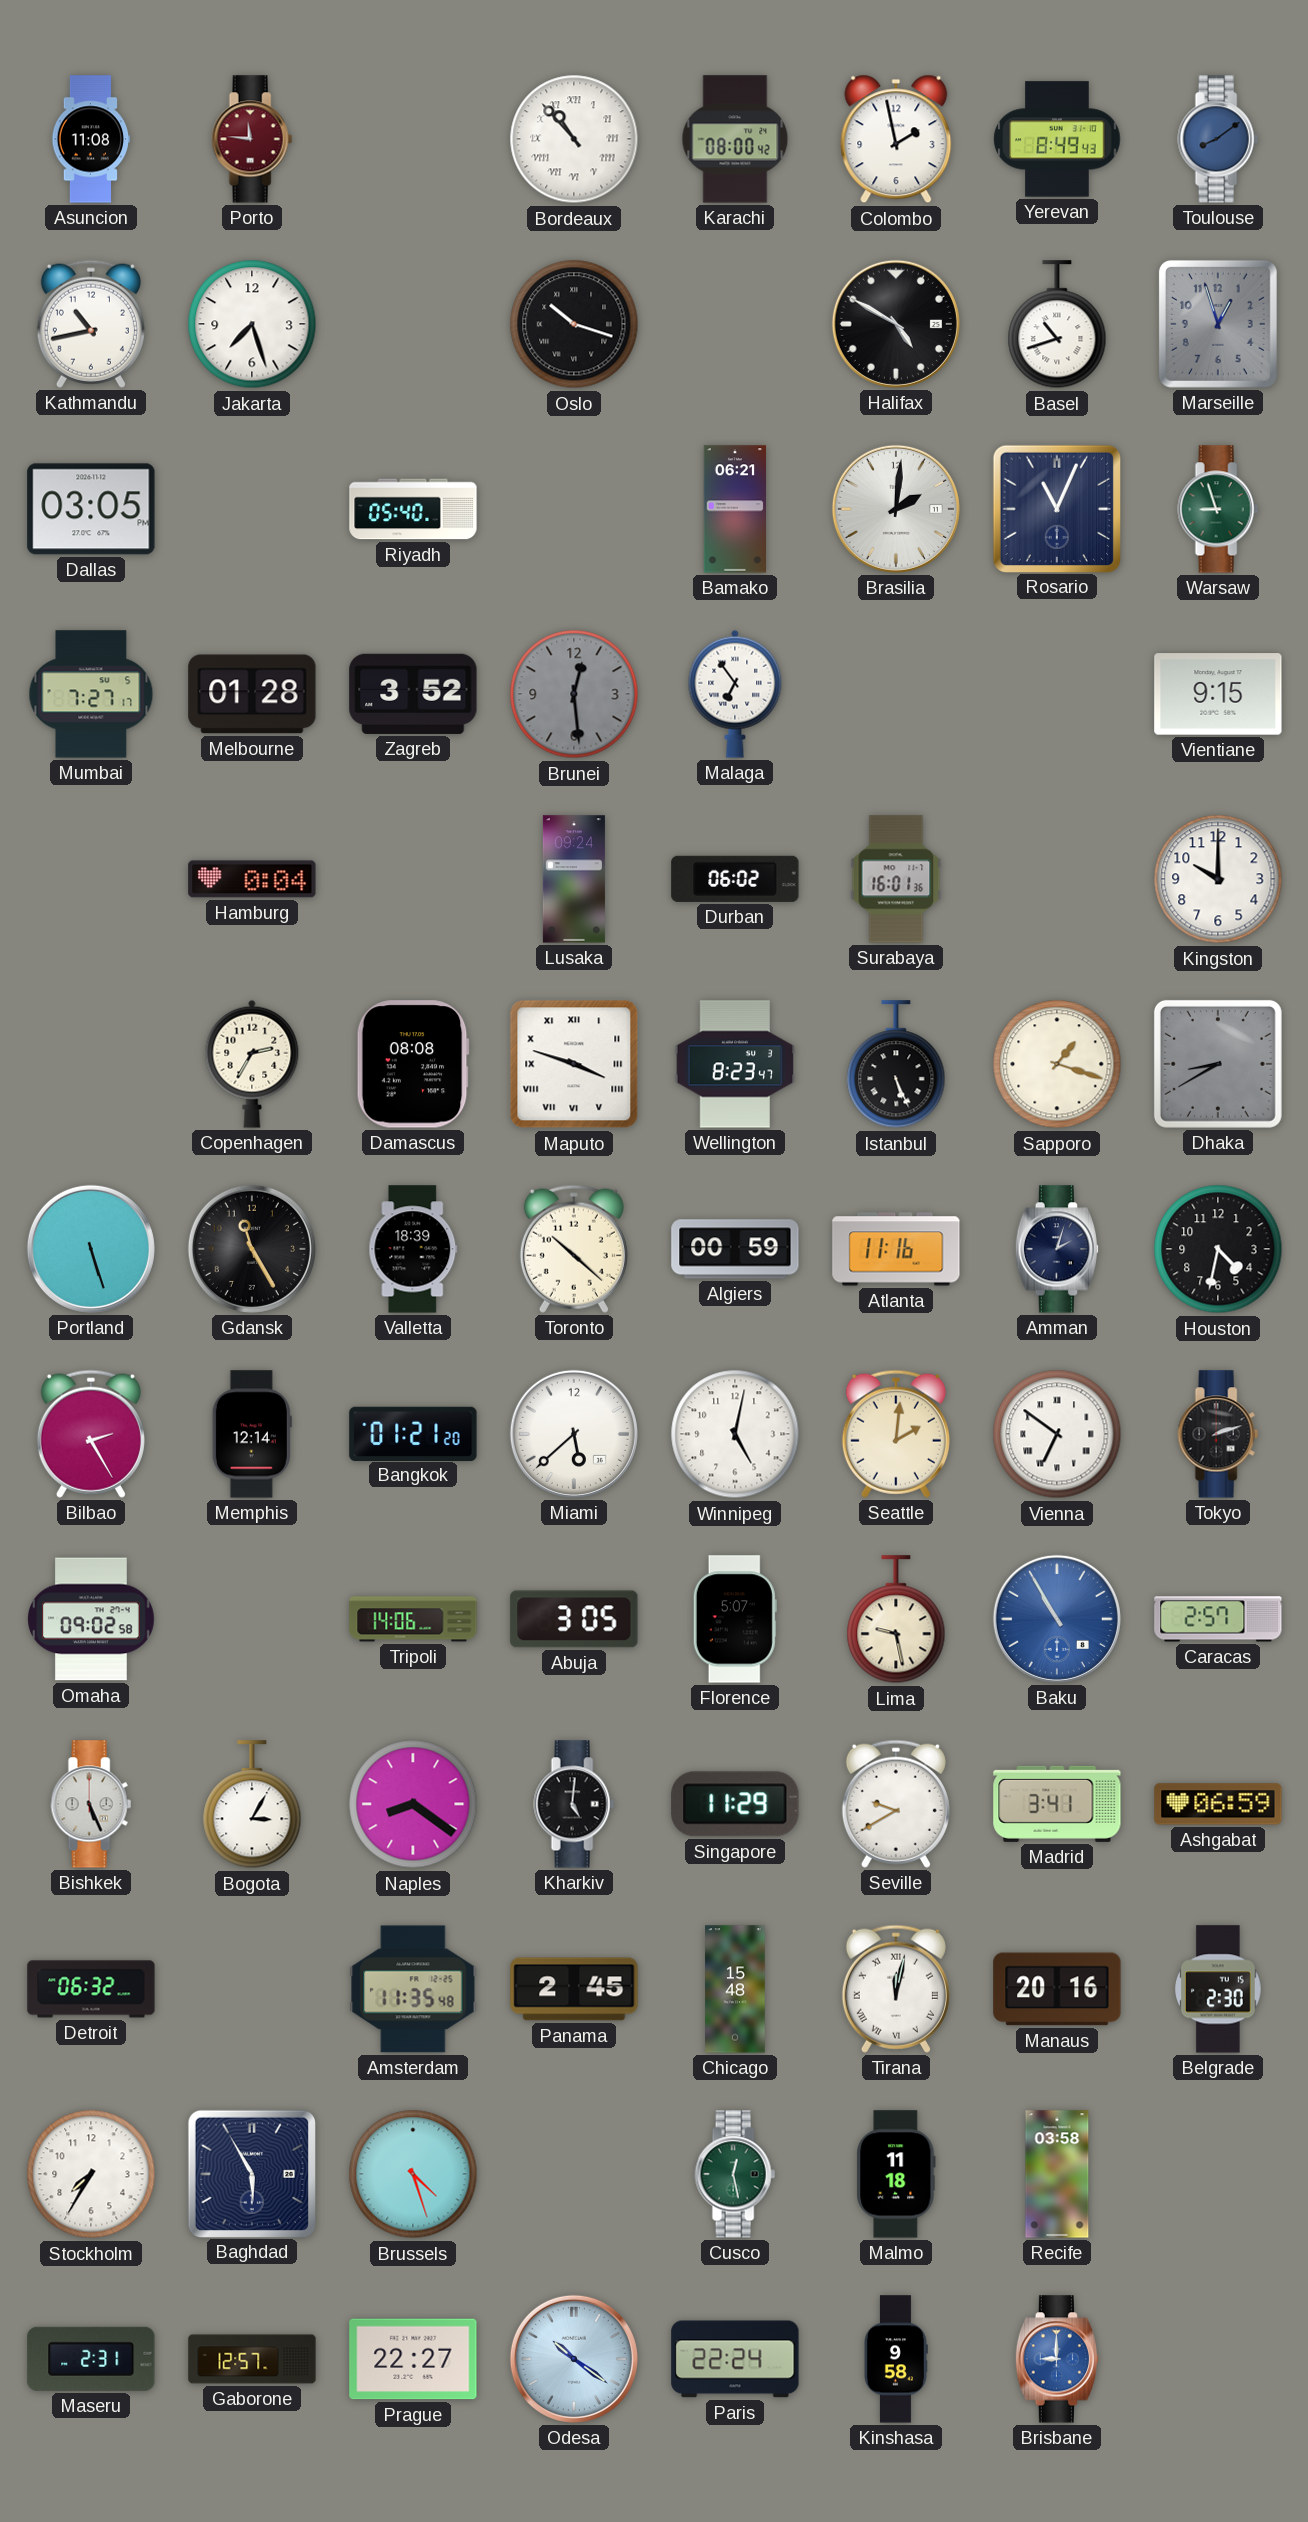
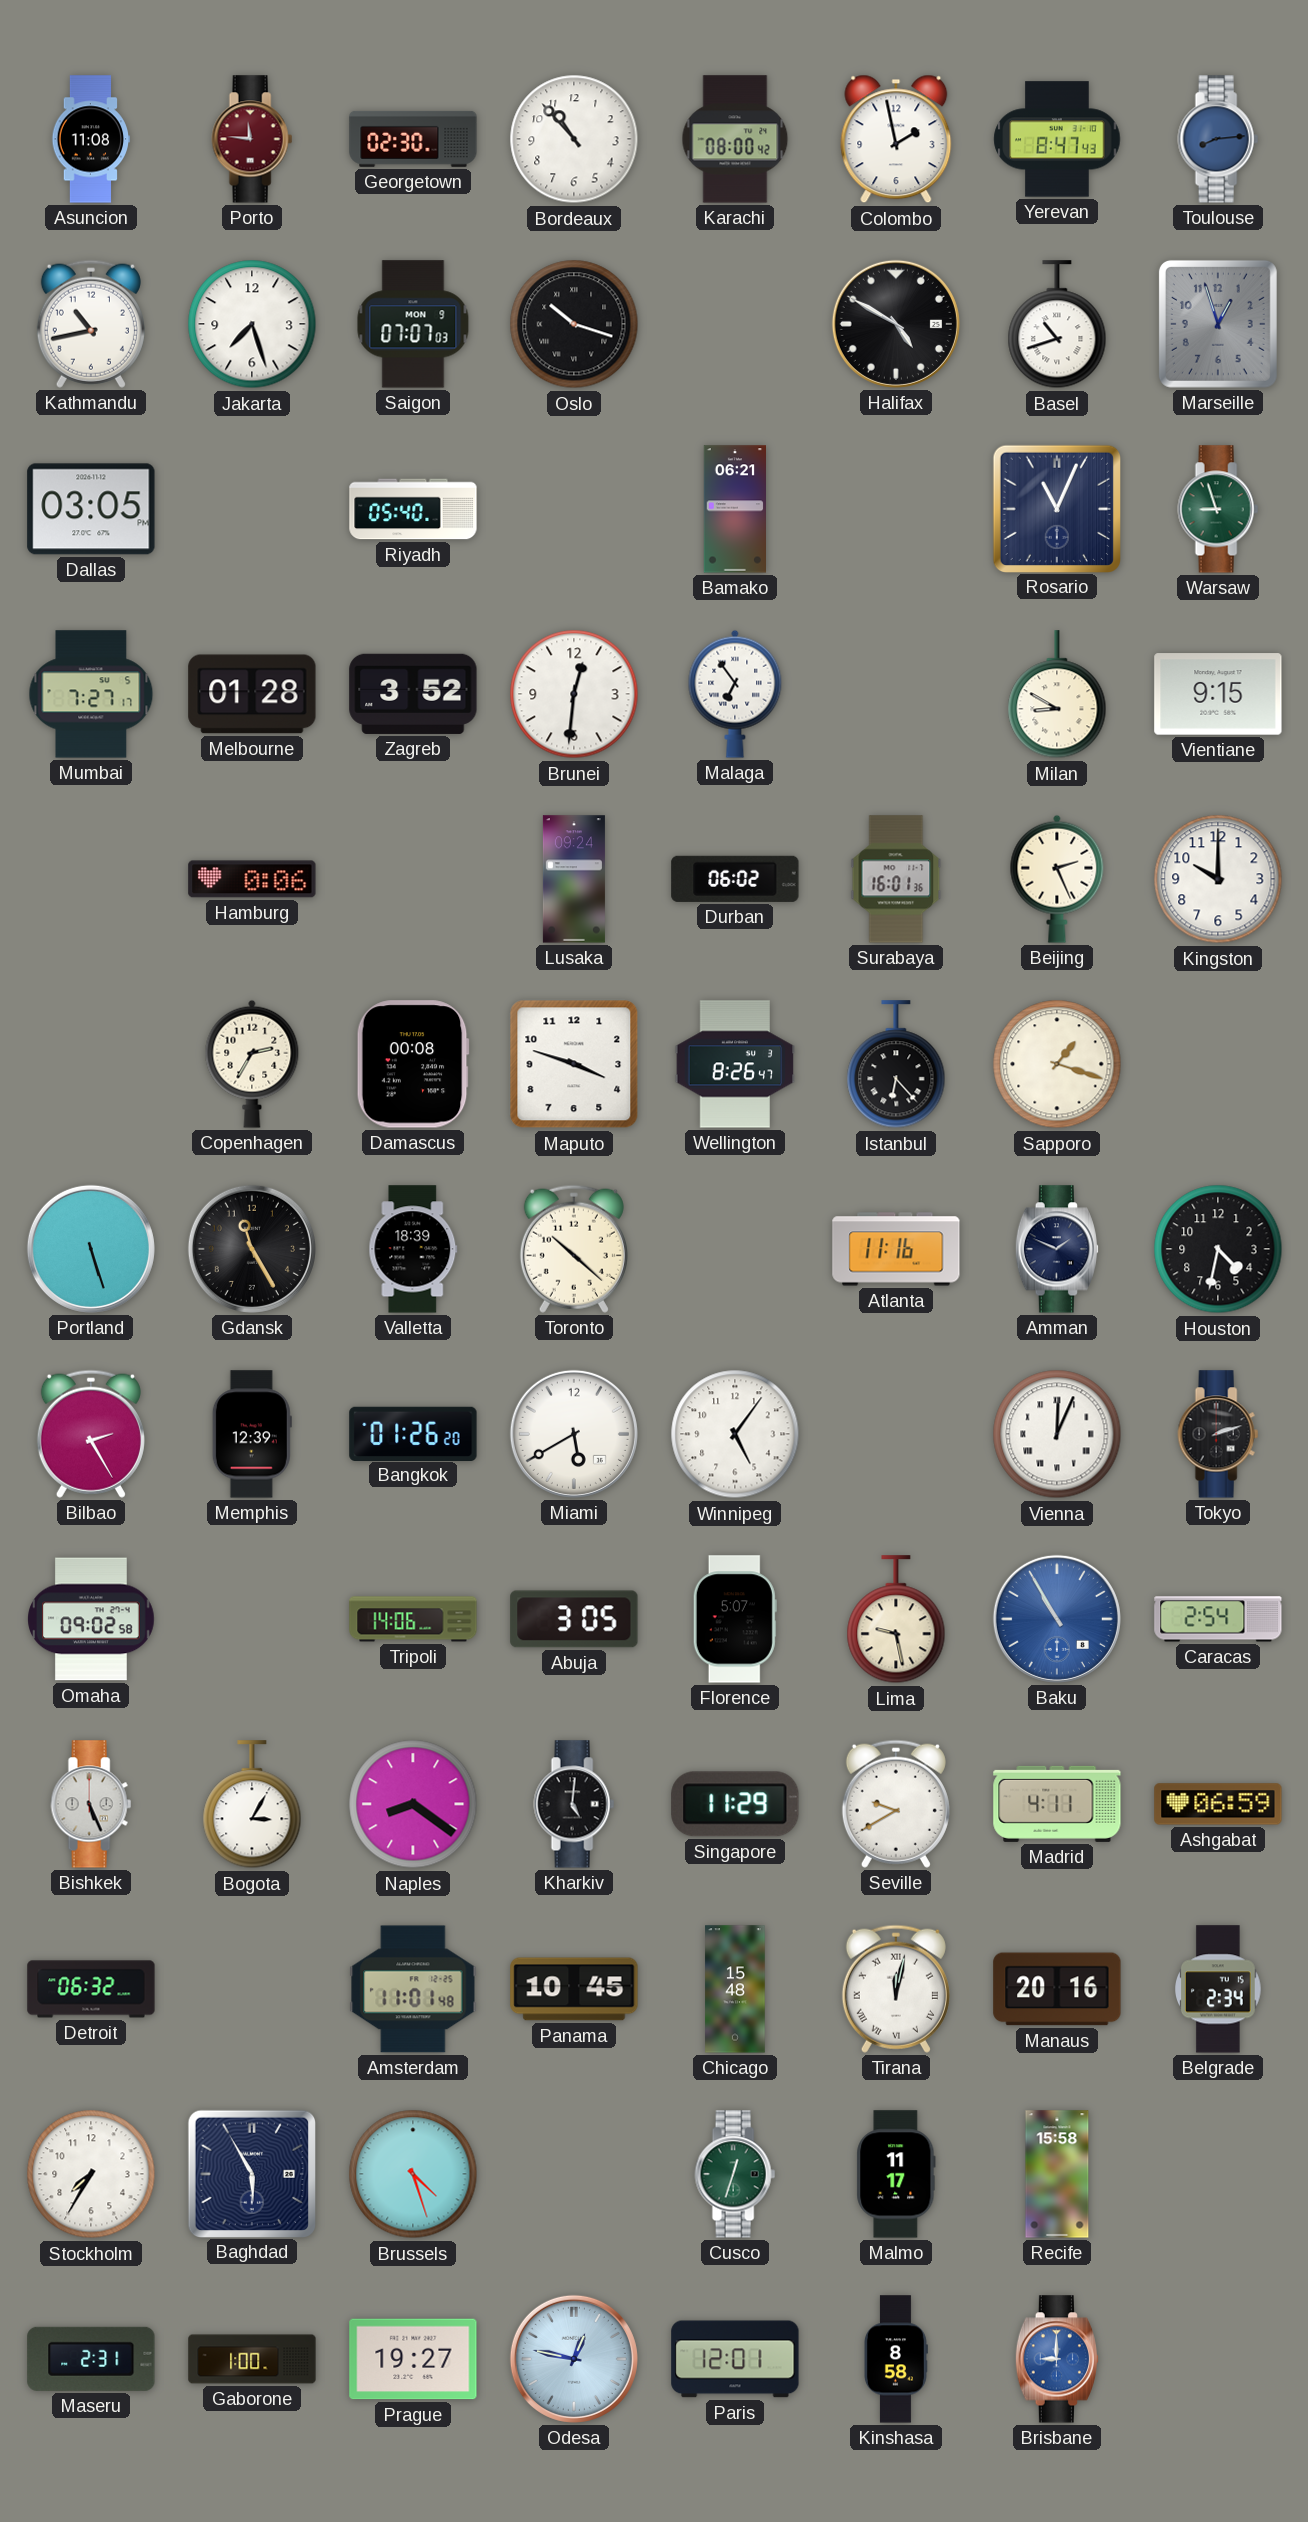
Georgetown: none -> 02:30
Bordeaux numerals: Roman -> Arabic
Yerevan: 8:49 -> 8:47
Toulouse: 8:09 -> 8:14
Saigon: none -> 07:07
Brasilia: 2:01 -> none
Brunei: 12:29 -> 12:31
Brunei dial: grey -> white
Milan: none -> 8:50
Hamburg: 0:04 -> 0:06
Beijing: none -> 2:26
Damascus: 08:08 -> 00:08
Maputo numerals: Roman -> Arabic
Wellington: 8:23 -> 8:26
Istanbul: 5:26 -> 6:23
Dhaka: 8:40 -> none
Algiers: 00:59 -> none
Amman: 2:03 -> 1:49
Memphis: 12:14 -> 12:39
Bangkok: 01:21 -> 01:26
Miami: 5:38 -> 5:40
Winnipeg: 5:02 -> 5:06
Seattle: 2:01 -> none
Vienna: 6:51 -> 12:04
Caracas: 2:57 -> 2:54
Madrid: 3:41 -> 4:11
Amsterdam: 11:35 -> 11:01
Panama: 2:45 -> 10:45
Belgrade: 2:30 -> 2:34
Cusco: 12:28 -> 12:33
Malmo: 11:18 -> 11:17
Recife: 03:58 -> 15:58
Gaborone: 12:57 -> 1:00
Prague: 22:27 -> 19:27
Odesa: 10:21 -> 12:47
Paris: 22:24 -> 12:01
Kinshasa: 9:58 -> 8:58
